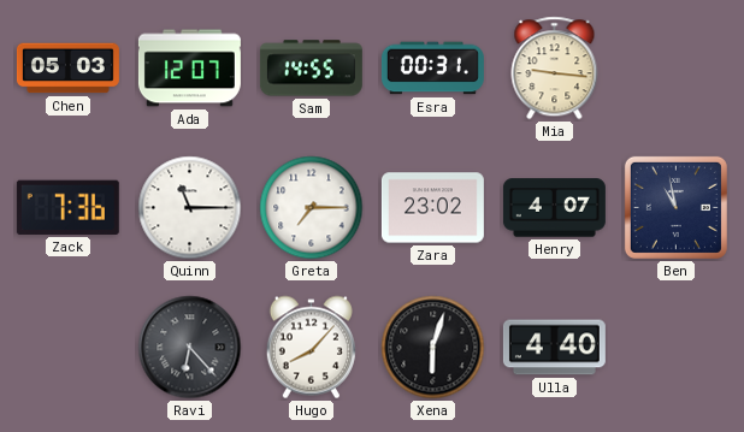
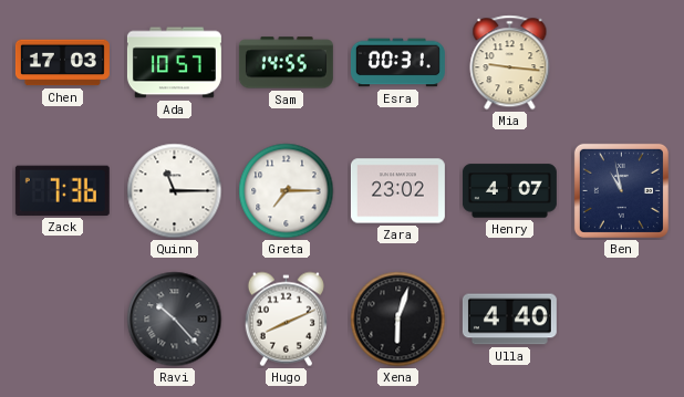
Chen: 05:03 -> 17:03
Ada: 12:07 -> 10:57
Ravi: 6:23 -> 10:23
Hugo: 8:07 -> 8:11
